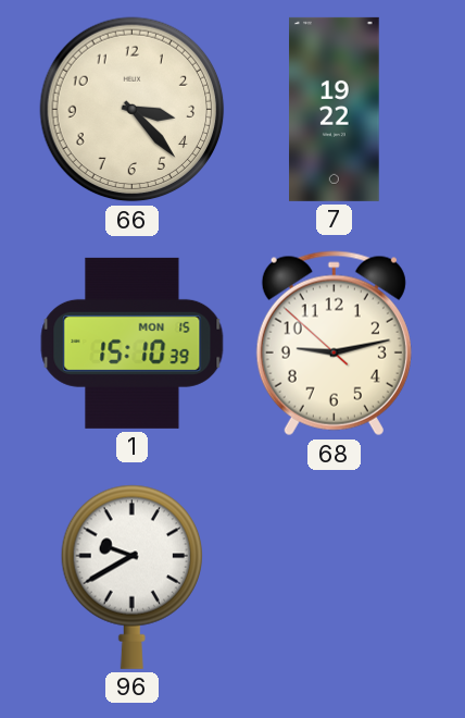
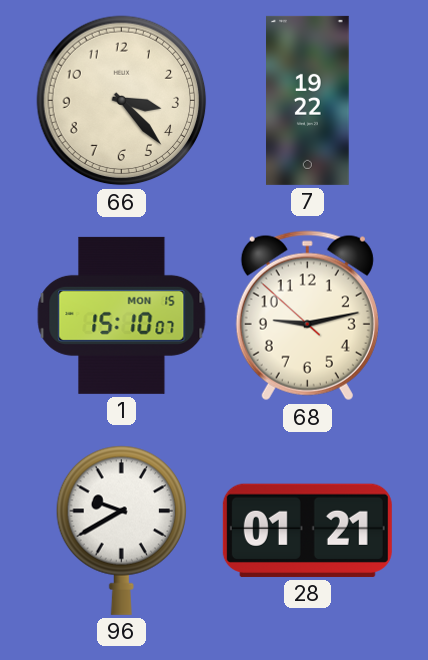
1: 15:10:39 -> 15:10:07
28: none -> 01:21
